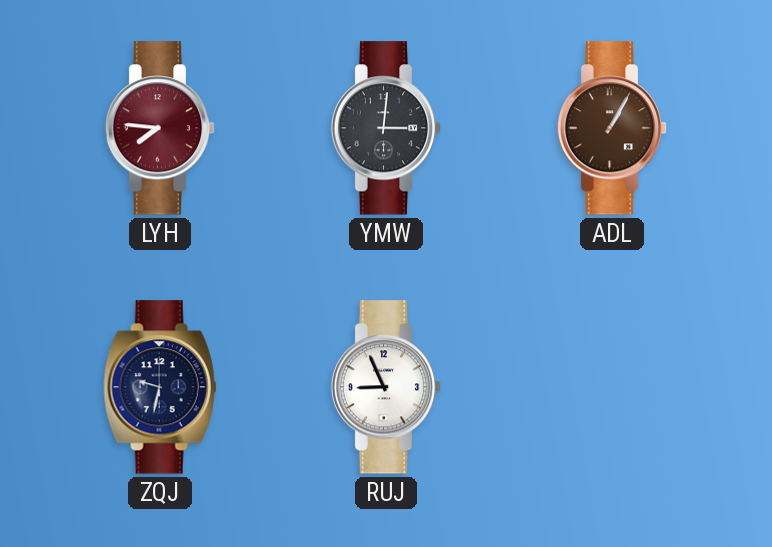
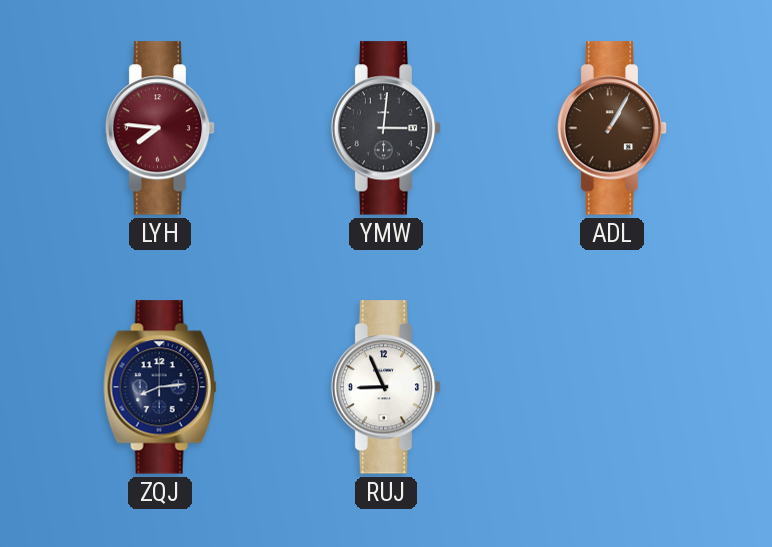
ZQJ: 9:32 -> 8:14
